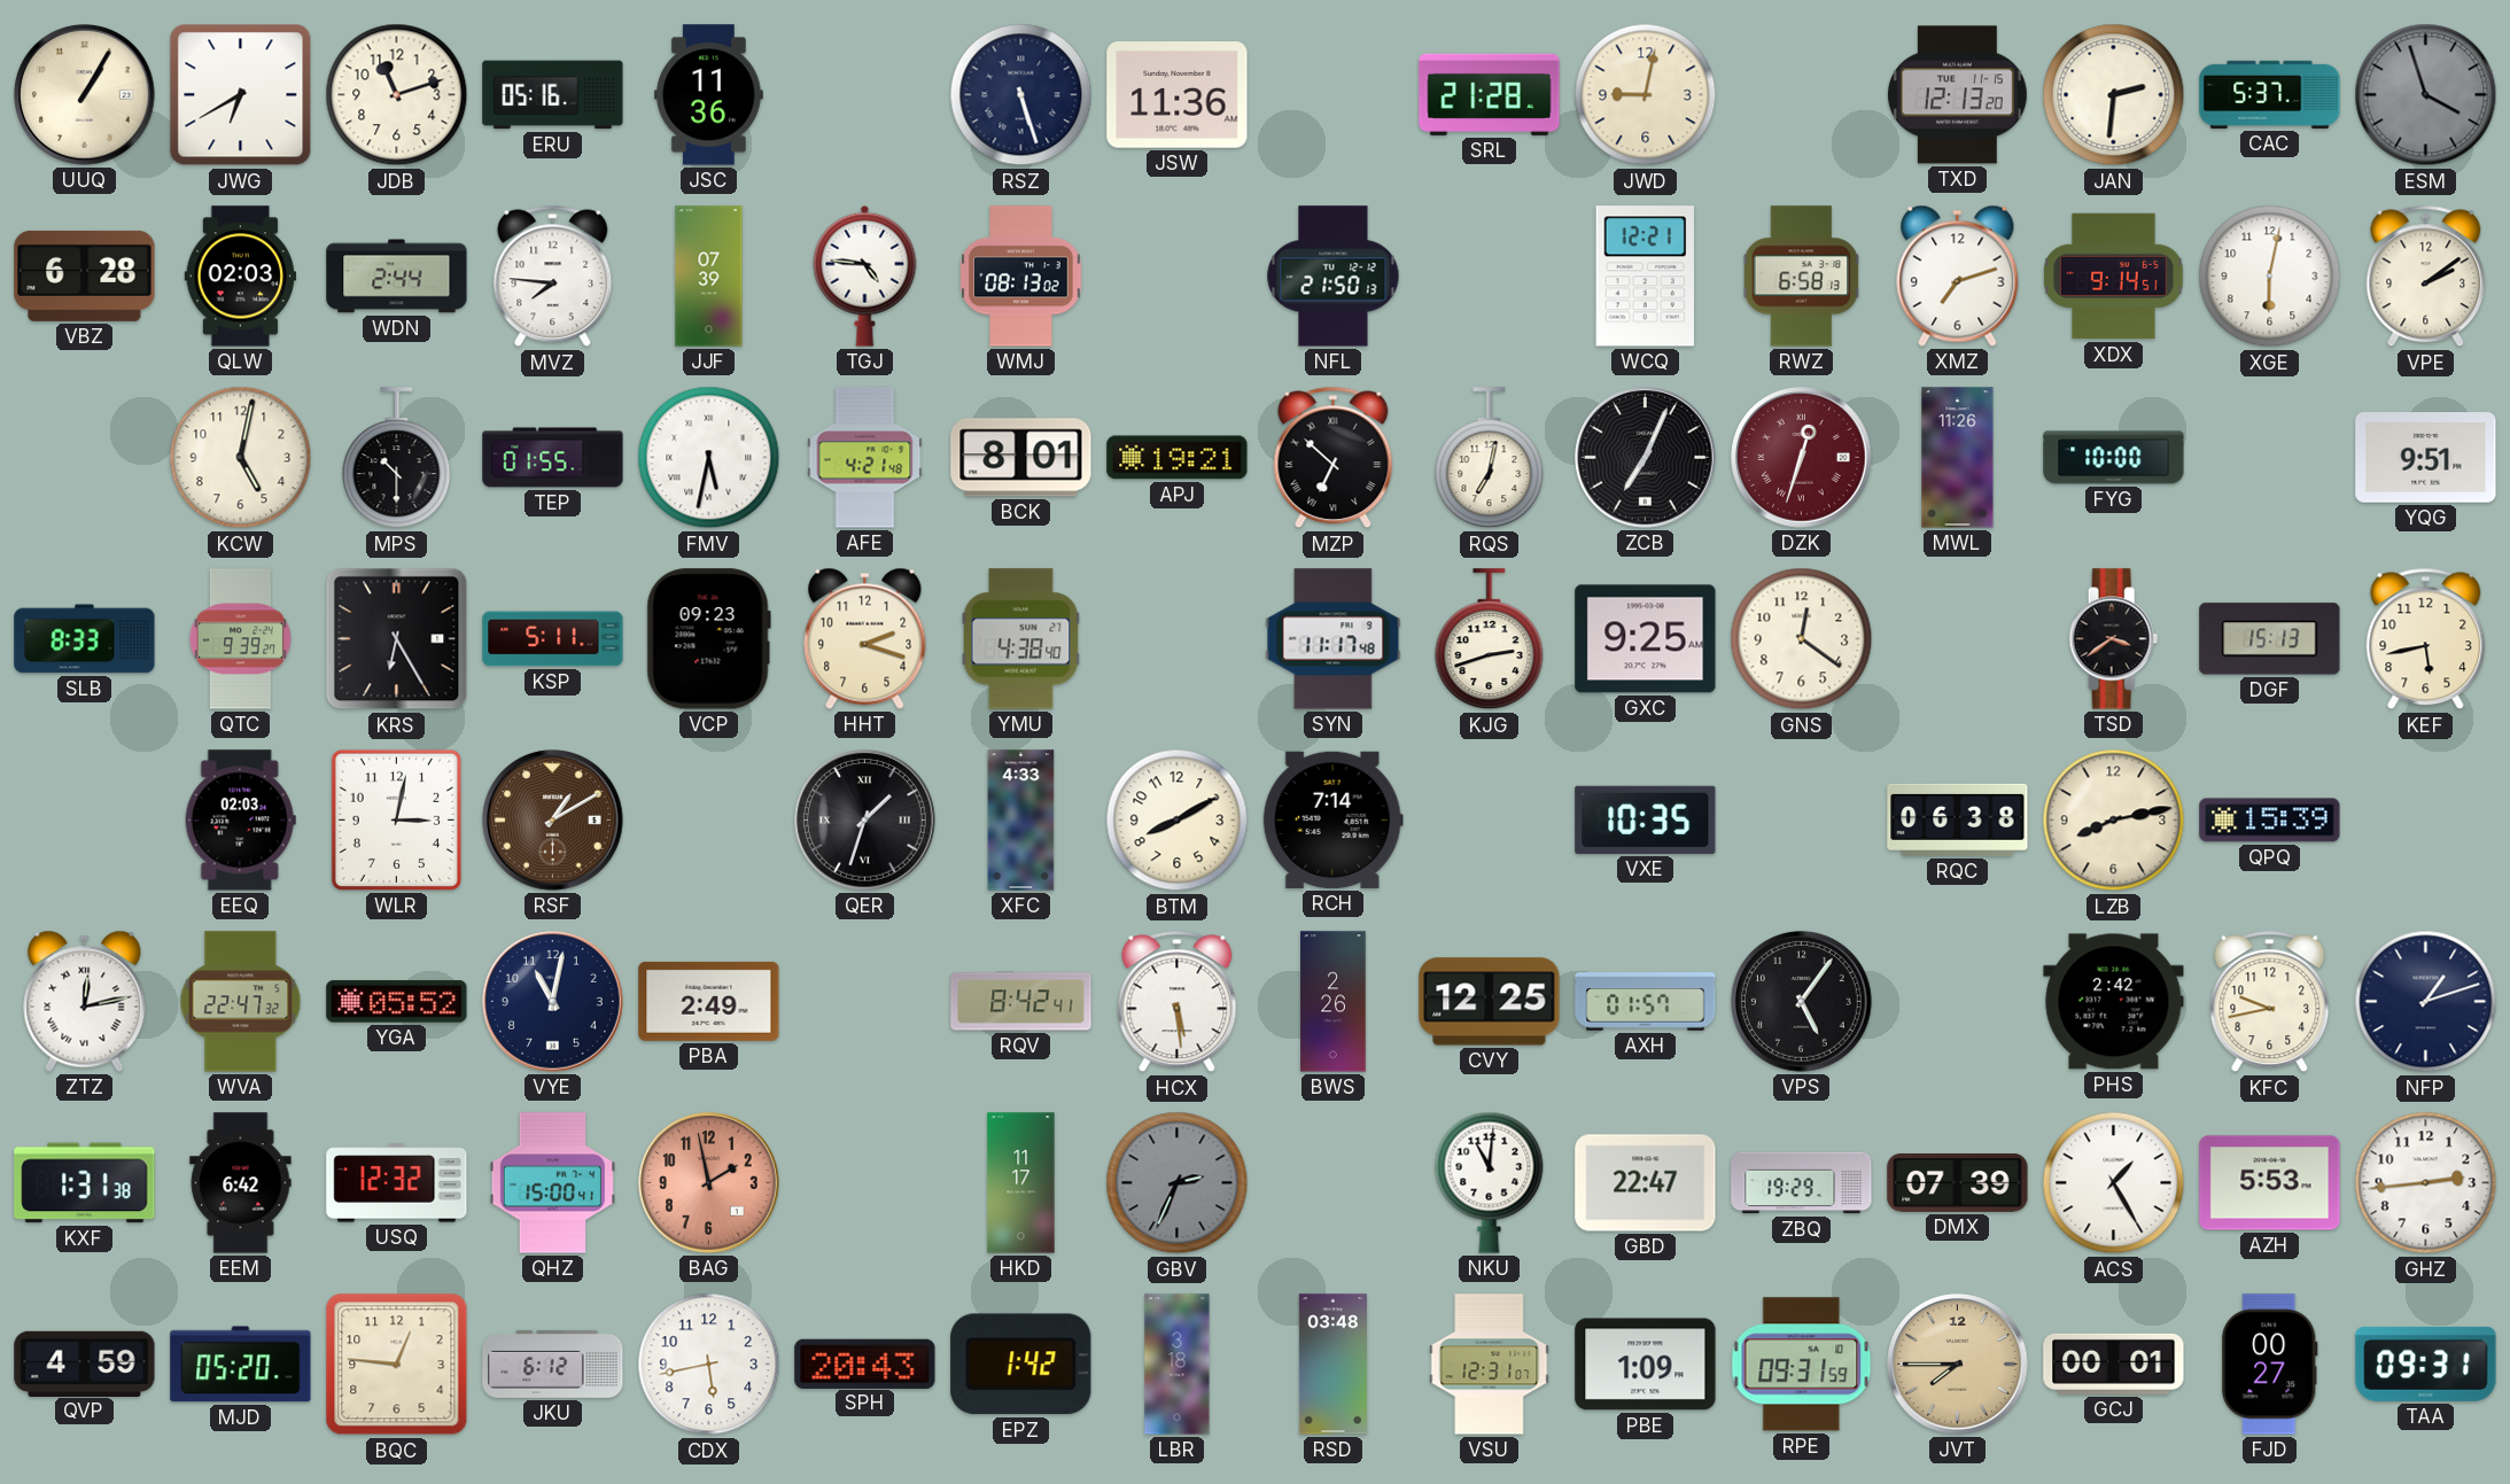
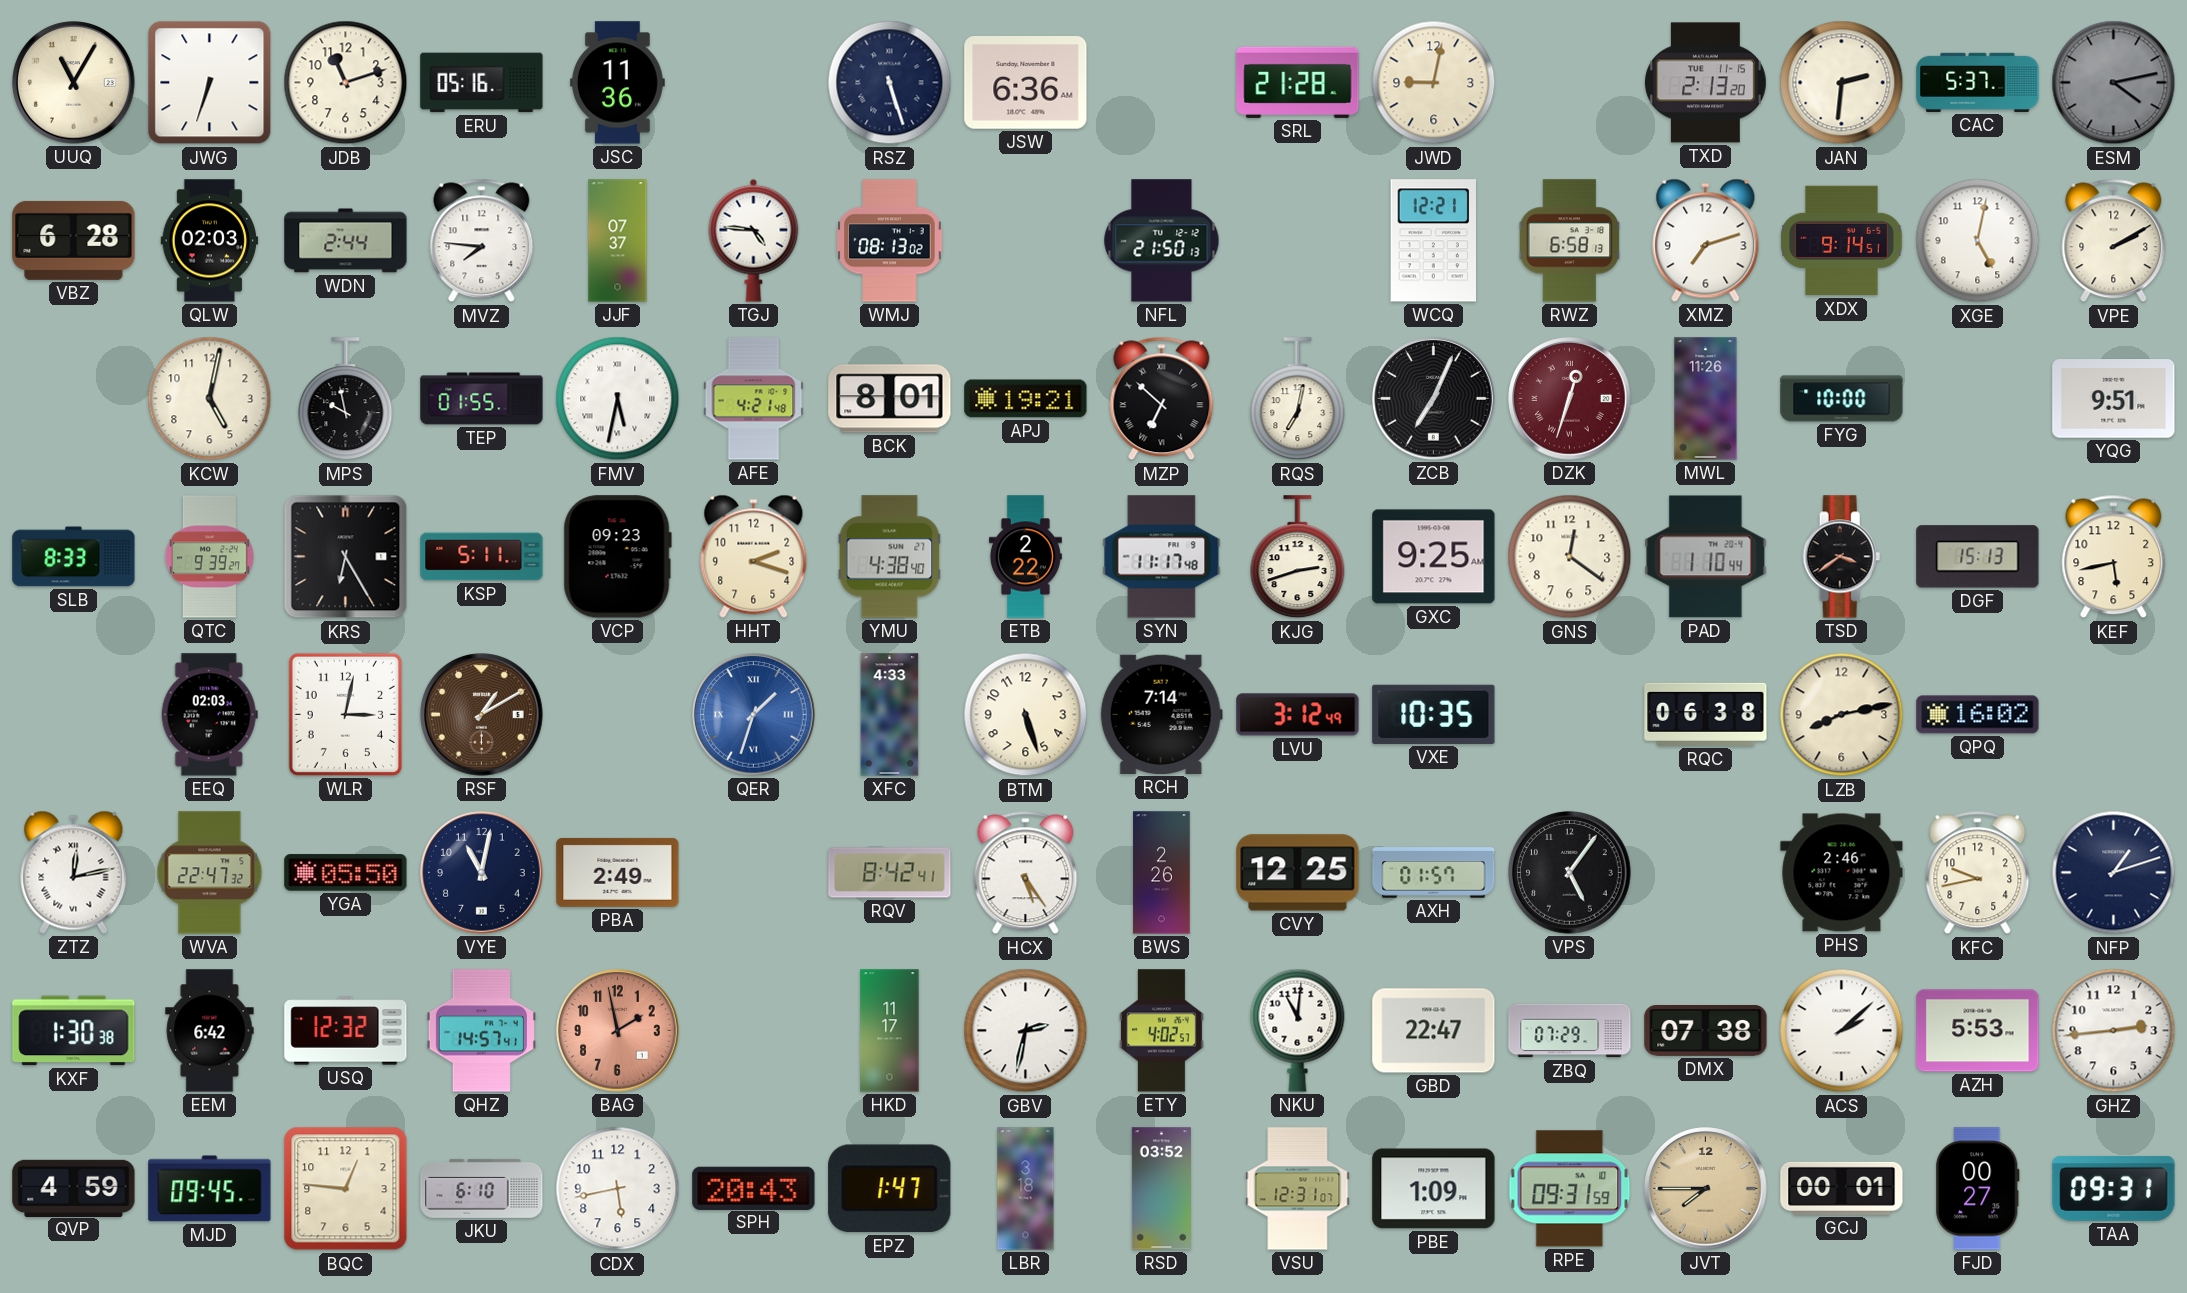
UUQ: 1:05 -> 11:05
JWG: 6:40 -> 6:33
JSW: 11:36 -> 6:36
TXD: 12:13 -> 2:13
ESM: 3:57 -> 4:13
JJF: 07:39 -> 07:37
XGE: 6:02 -> 5:02
VPE: 2:09 -> 2:10
MPS: 10:30 -> 9:58
ETB: none -> 2:22
PAD: none -> 1:10
QER dial: black -> blue
BTM: 8:10 -> 5:27
LVU: none -> 3:12
QPQ: 15:39 -> 16:02
YGA: 05:52 -> 05:50
HCX: 5:29 -> 5:24
PHS: 2:42 -> 2:46
KXF: 1:31 -> 1:30
QHZ: 15:00 -> 14:57
GBV: 2:34 -> 2:32
GBV dial: grey -> white
ETY: none -> 4:02
ZBQ: 19:29 -> 07:29
DMX: 07:39 -> 07:38
ACS: 1:25 -> 2:08
MJD: 05:20 -> 09:45
JKU: 6:12 -> 6:10
EPZ: 1:42 -> 1:47
RSD: 03:48 -> 03:52
